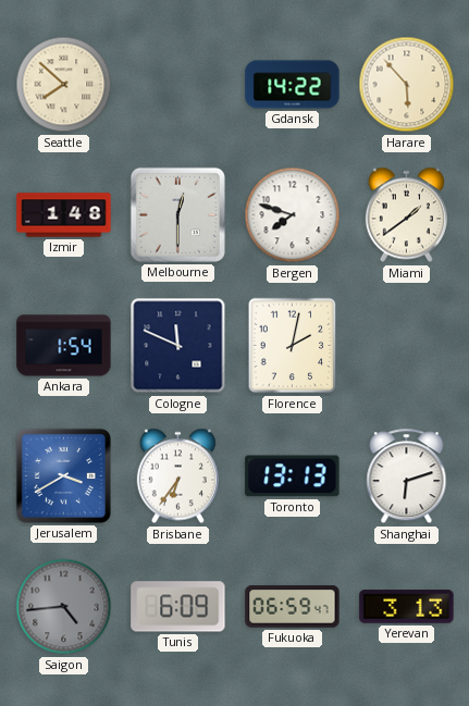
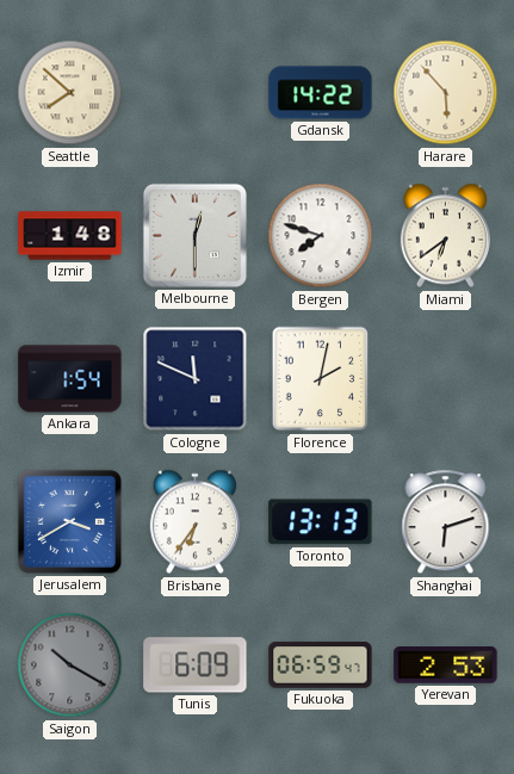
Miami: 1:39 -> 6:39
Saigon: 4:44 -> 10:20
Yerevan: 3:13 -> 2:53
